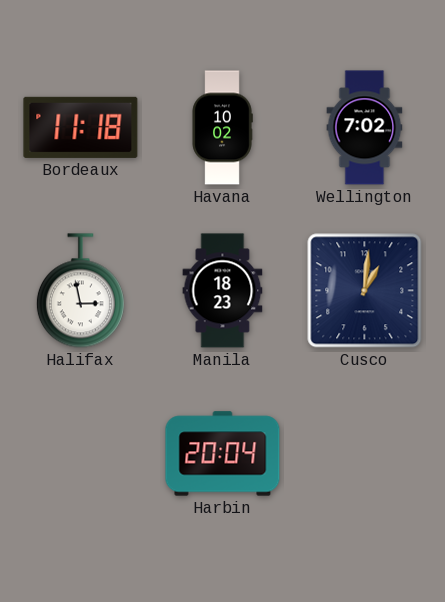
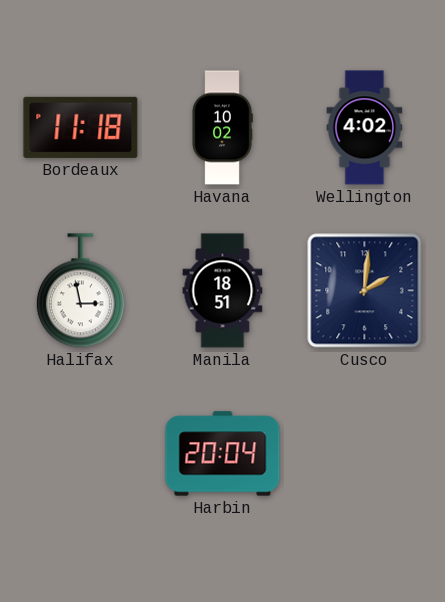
Wellington: 7:02 -> 4:02
Manila: 18:23 -> 18:51
Cusco: 1:01 -> 2:01
